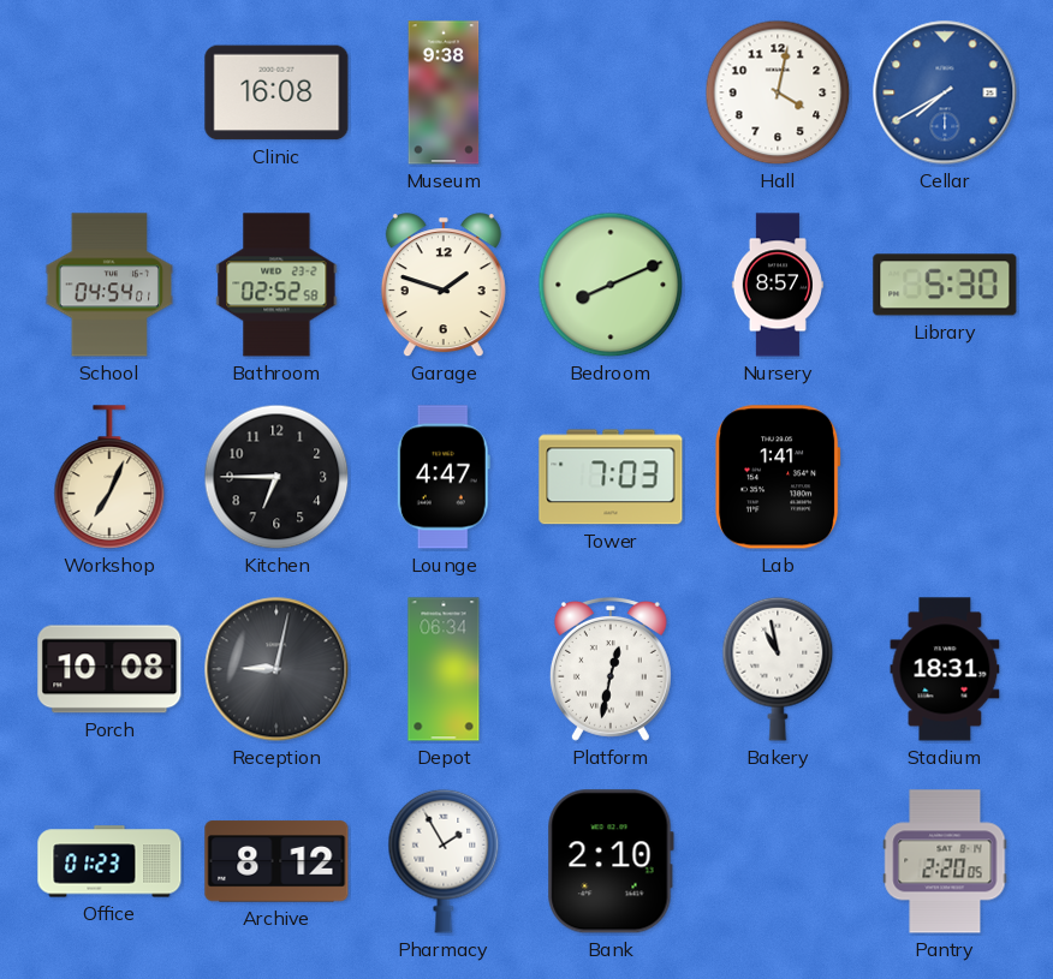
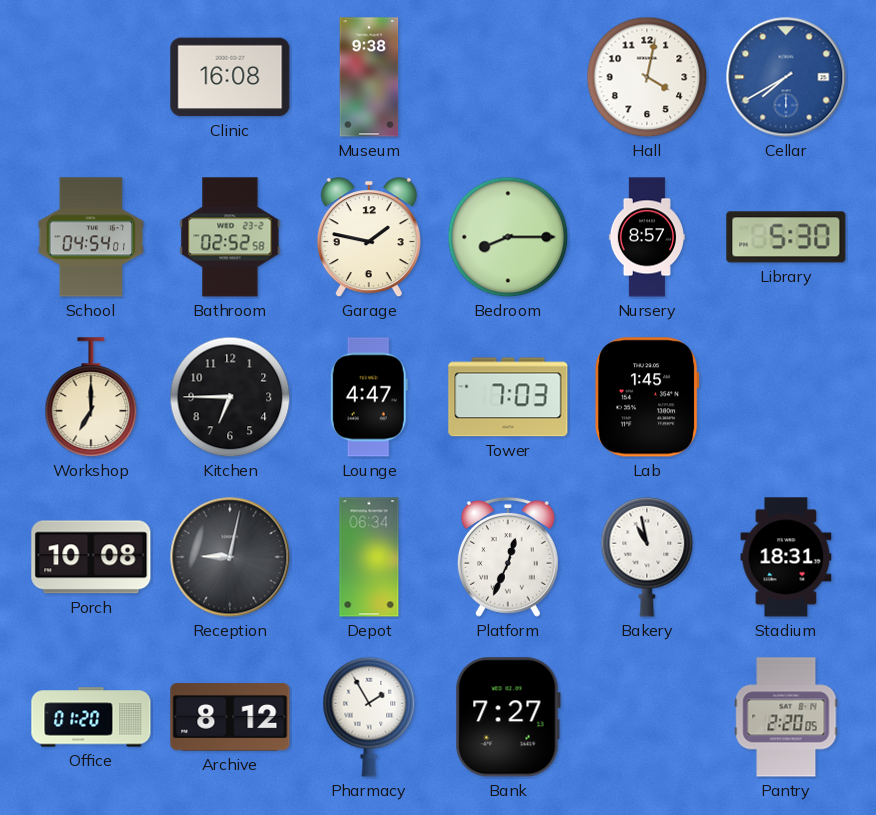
Garage: 1:48 -> 1:47
Bedroom: 8:11 -> 8:15
Workshop: 7:04 -> 7:00
Lab: 1:41 -> 1:45
Platform: 12:32 -> 12:34
Office: 01:23 -> 01:20
Bank: 2:10 -> 7:27
